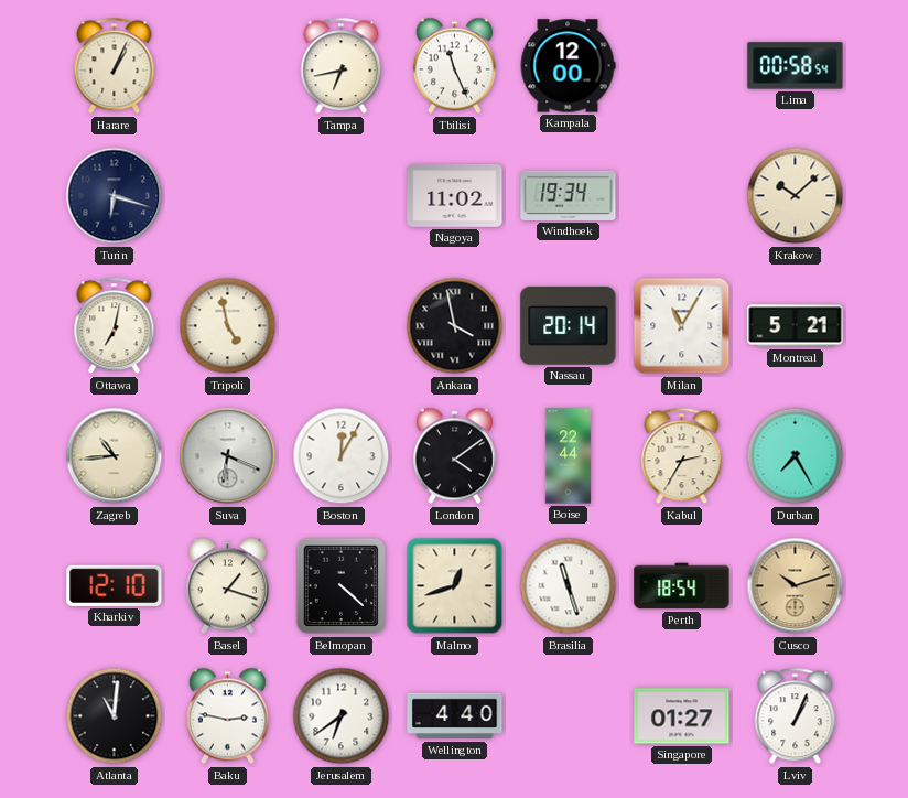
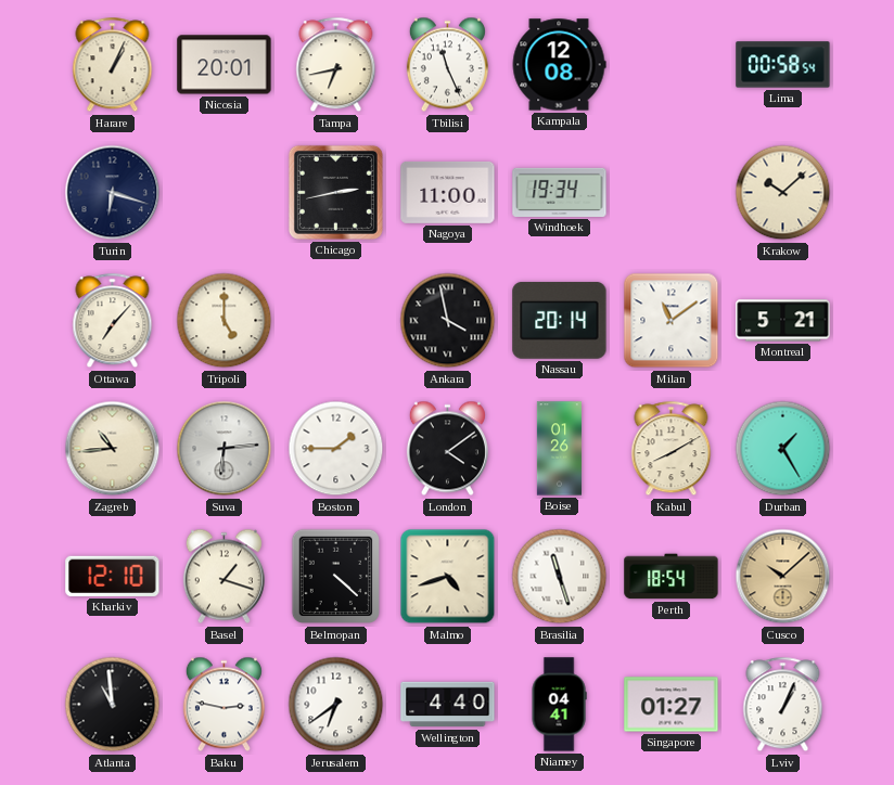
Nicosia: none -> 20:01
Kampala: 12:00 -> 12:08
Chicago: none -> 2:43
Nagoya: 11:02 -> 11:00
Ottawa: 7:02 -> 7:07
Tripoli: 4:58 -> 5:00
Milan: 11:05 -> 11:09
Suva: 6:19 -> 6:14
Boston: 12:05 -> 1:45
Boise: 22:44 -> 01:26
Kabul: 2:35 -> 8:10
Durban: 7:25 -> 1:25
Malmo: 12:42 -> 4:42
Cusco: 10:12 -> 10:08
Atlanta: 11:01 -> 10:59
Niamey: none -> 04:41
